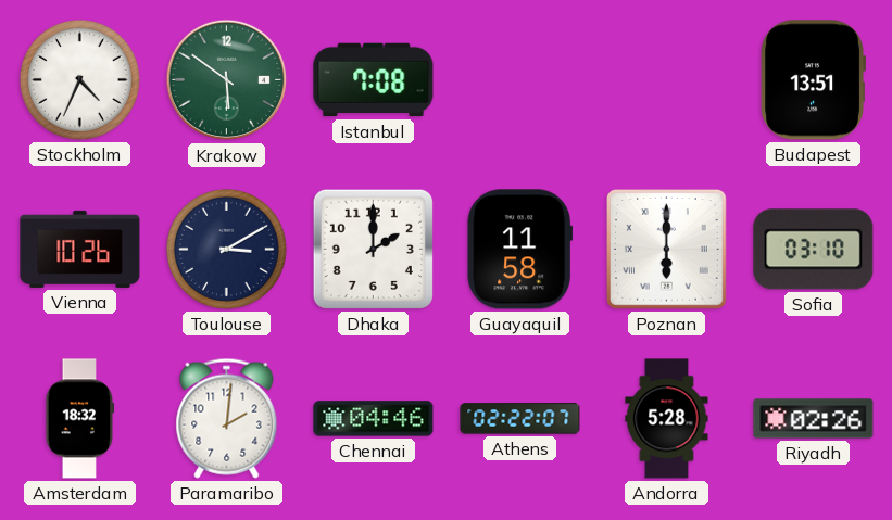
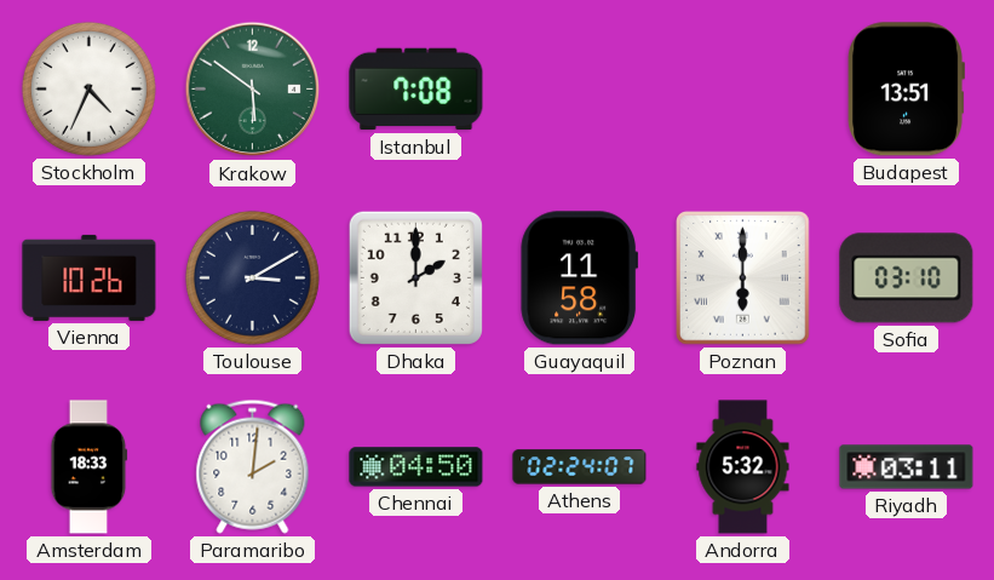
Amsterdam: 18:32 -> 18:33
Chennai: 04:46 -> 04:50
Athens: 02:22 -> 02:24
Andorra: 5:28 -> 5:32
Riyadh: 02:26 -> 03:11
